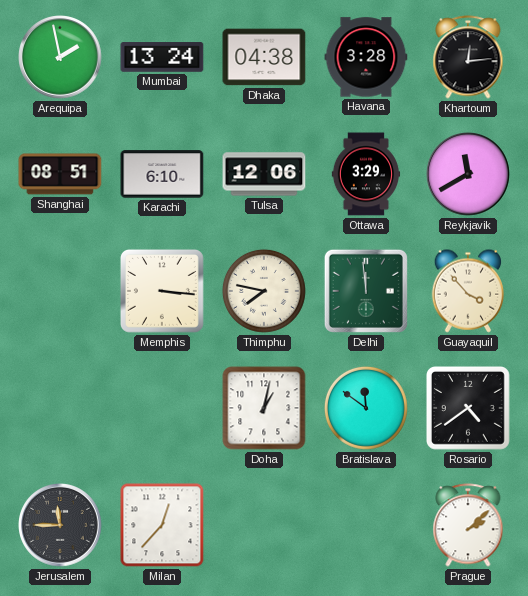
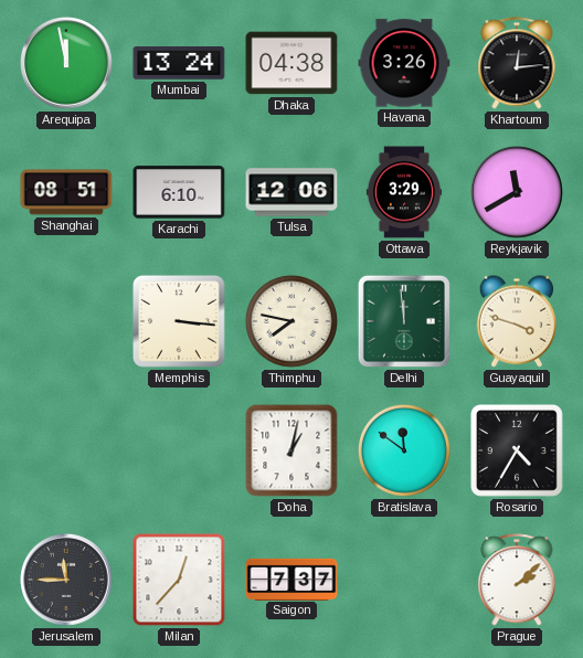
Arequipa: 1:58 -> 11:58
Havana: 3:28 -> 3:26
Guayaquil: 3:53 -> 3:48
Rosario: 4:39 -> 4:35
Saigon: none -> 7:37
